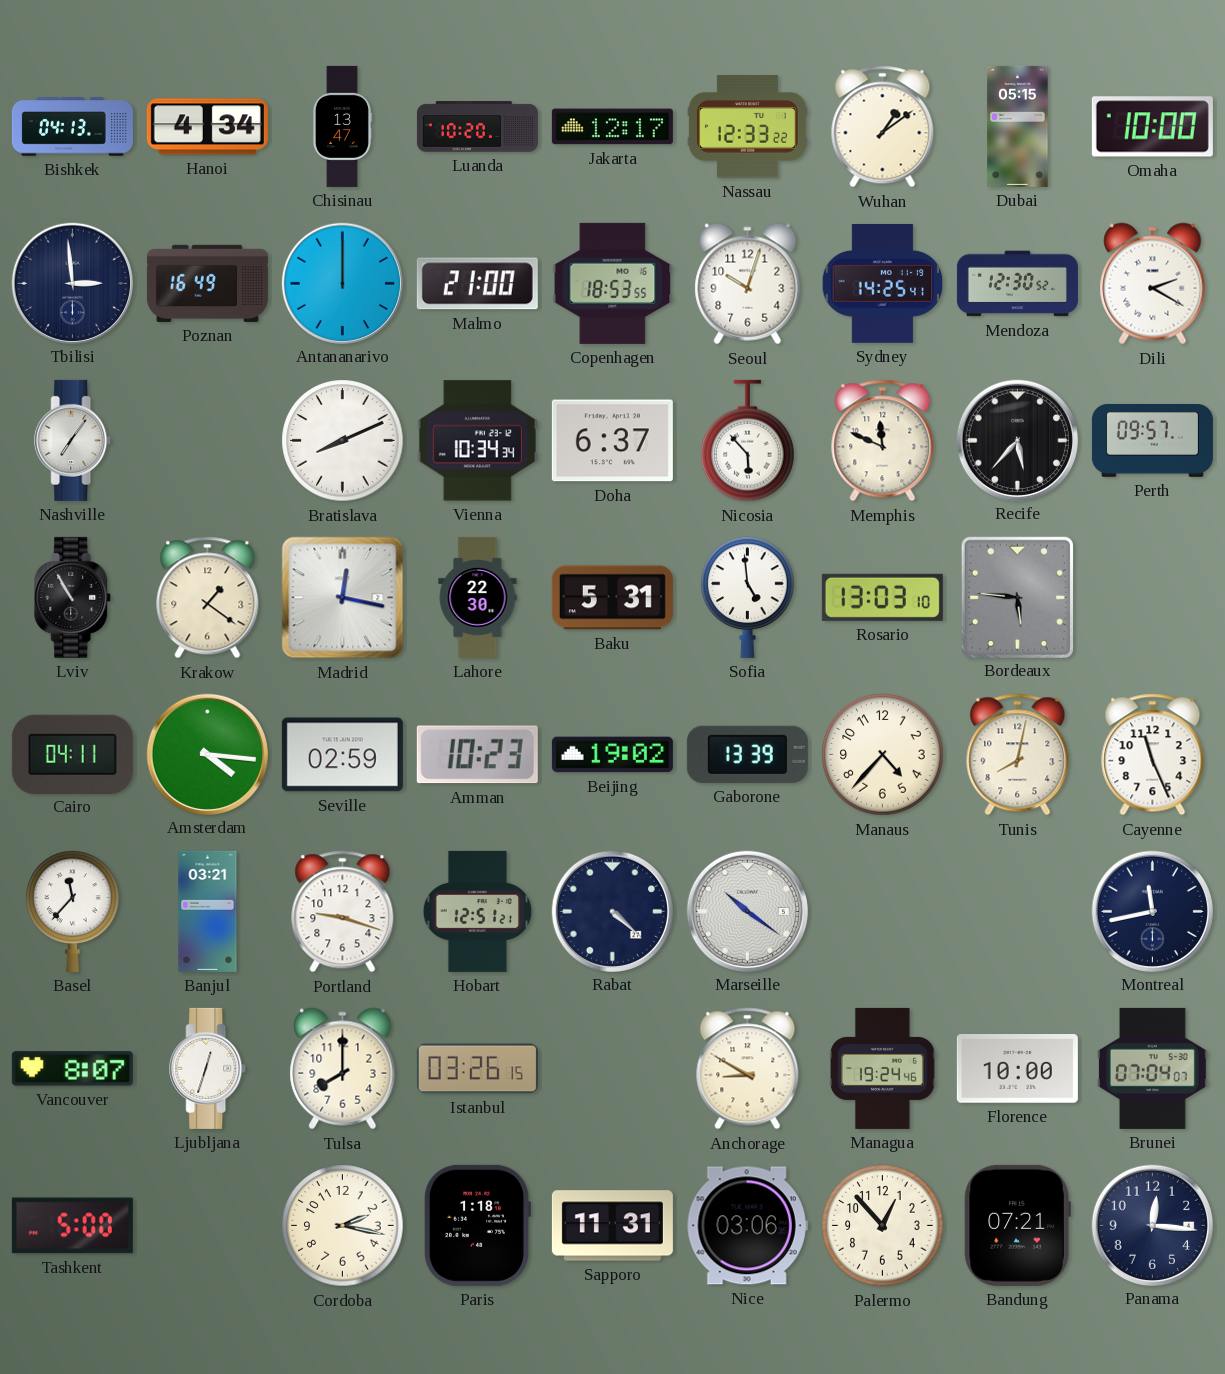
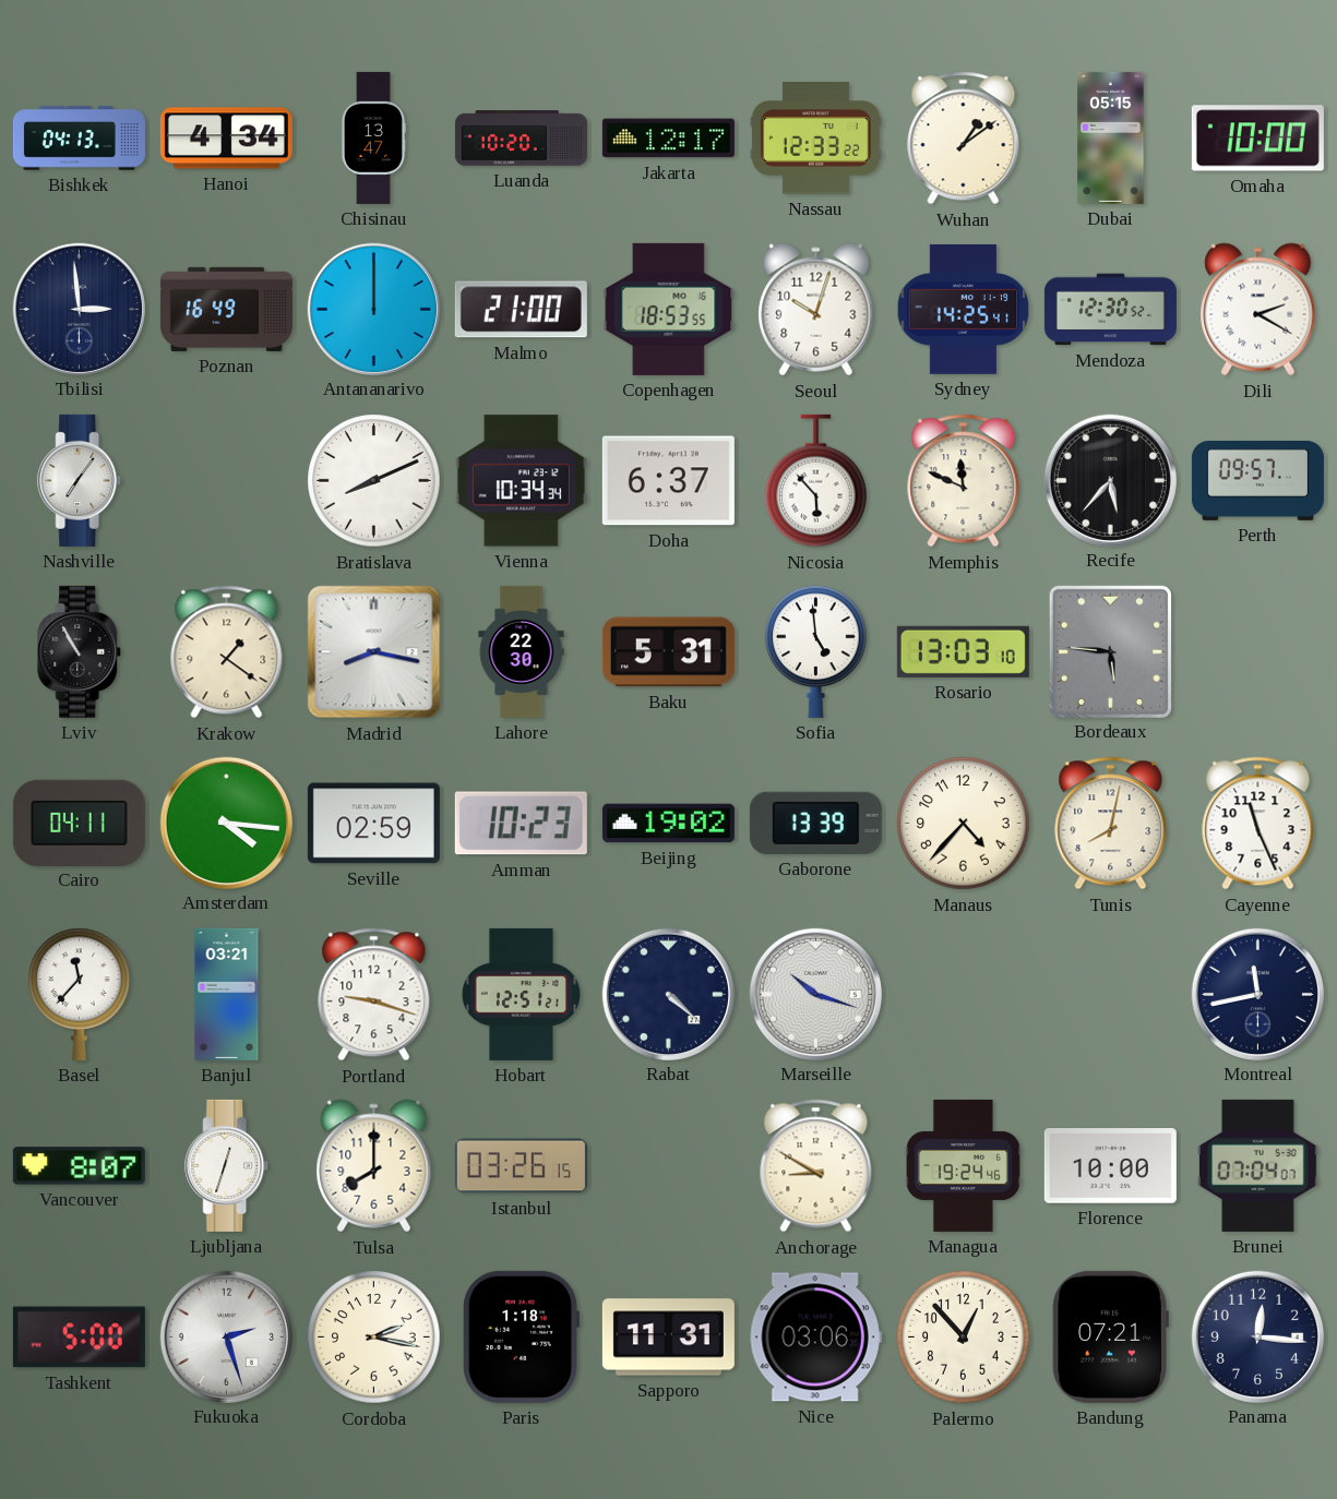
Madrid: 12:17 -> 8:17
Marseille: 10:21 -> 10:18
Fukuoka: none -> 2:27
